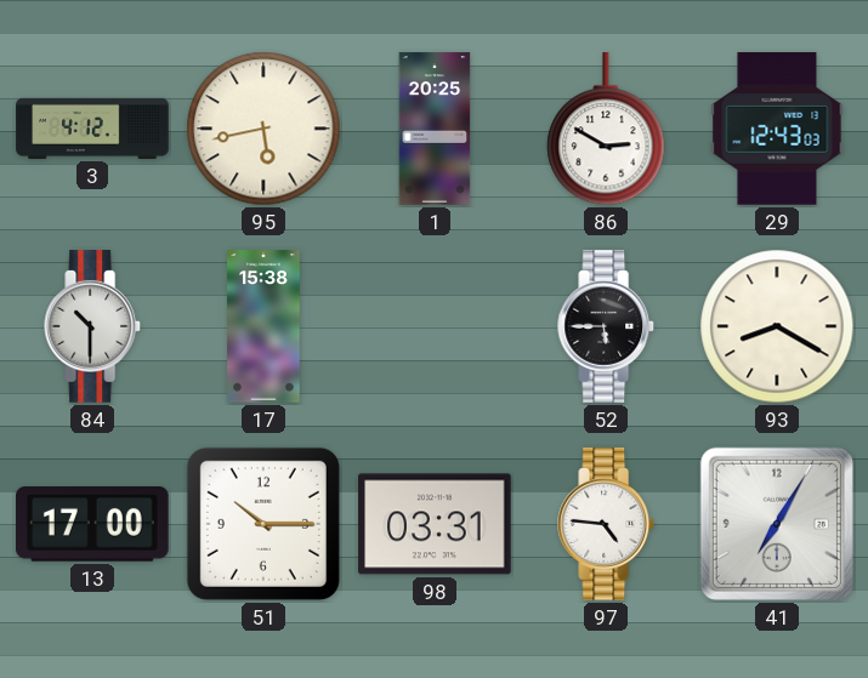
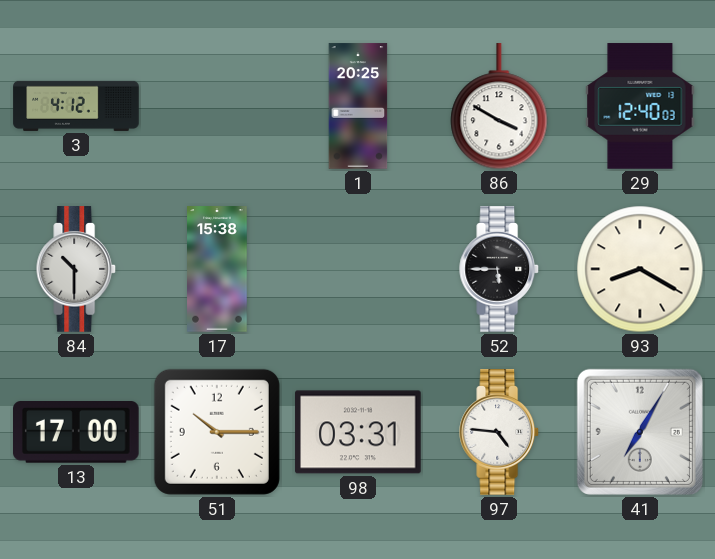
95: 5:43 -> none
86: 2:50 -> 3:50
29: 12:43 -> 12:40
